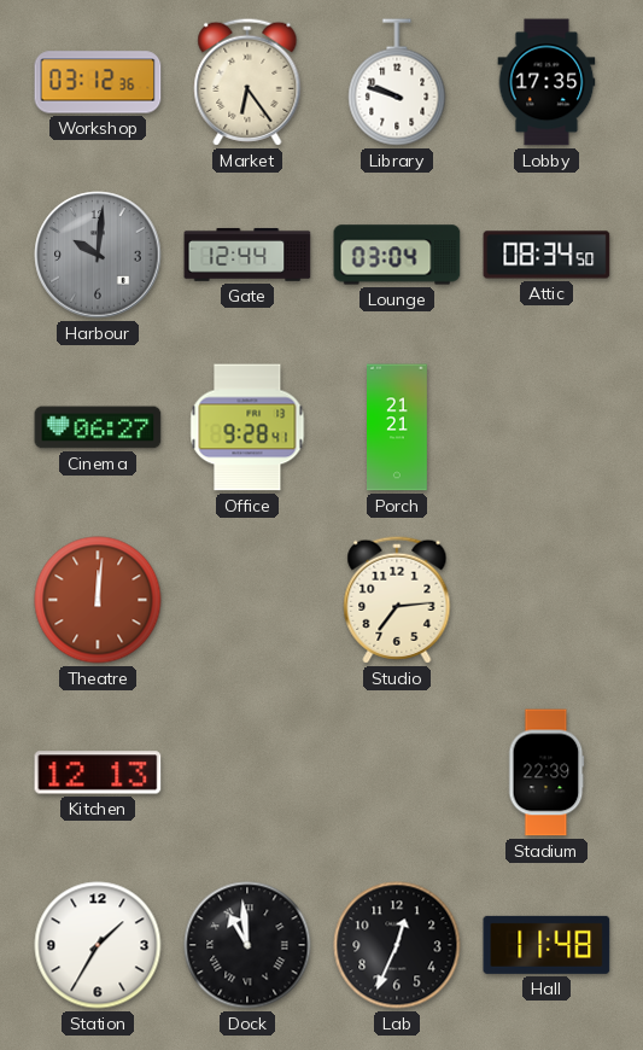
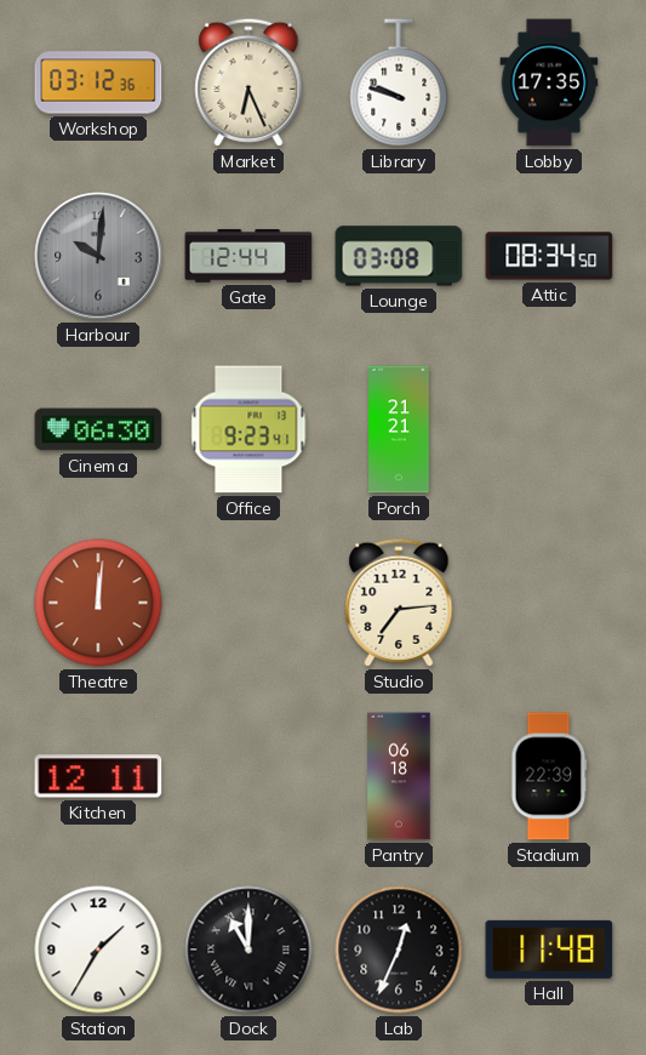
Market: 6:24 -> 6:26
Lounge: 03:04 -> 03:08
Cinema: 06:27 -> 06:30
Office: 9:28 -> 9:23
Kitchen: 12:13 -> 12:11
Pantry: none -> 06:18
Dock: 10:59 -> 11:00
